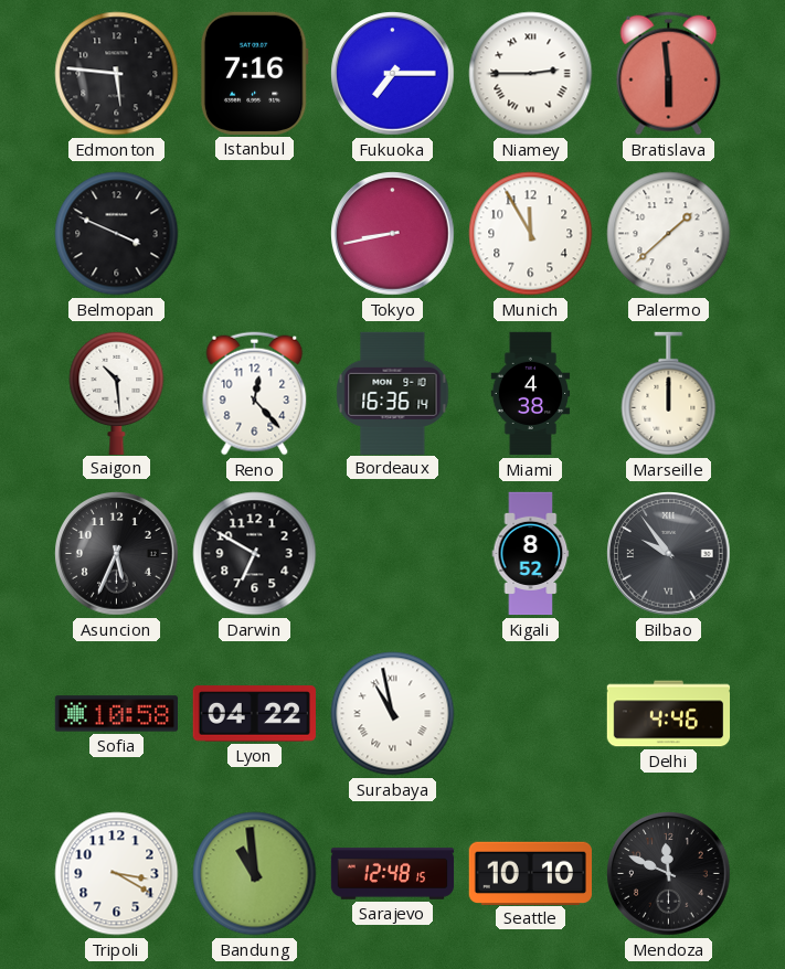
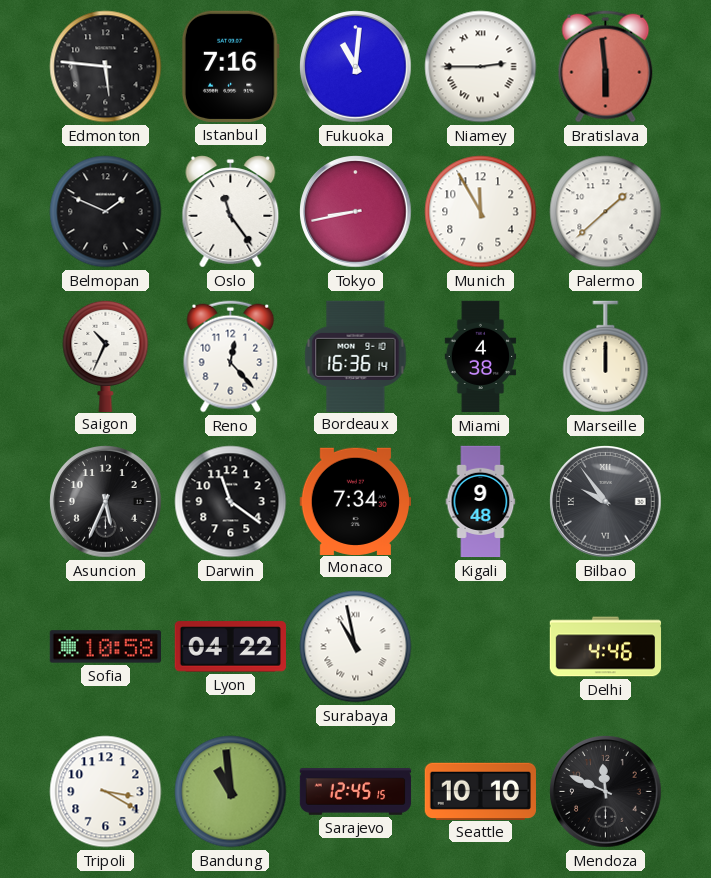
Fukuoka: 7:15 -> 11:01
Belmopan: 3:49 -> 1:49
Oslo: none -> 11:24
Saigon: 10:29 -> 10:34
Darwin: 6:50 -> 11:21
Monaco: none -> 7:34
Kigali: 8:52 -> 9:48
Sarajevo: 12:48 -> 12:45
